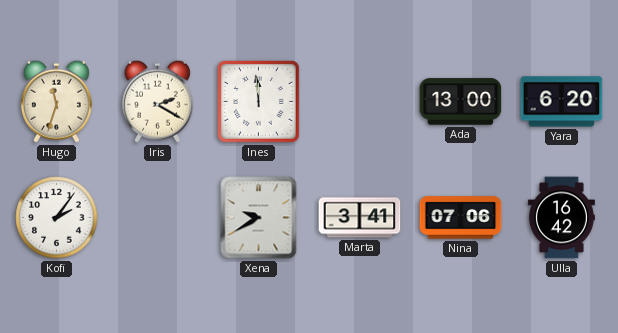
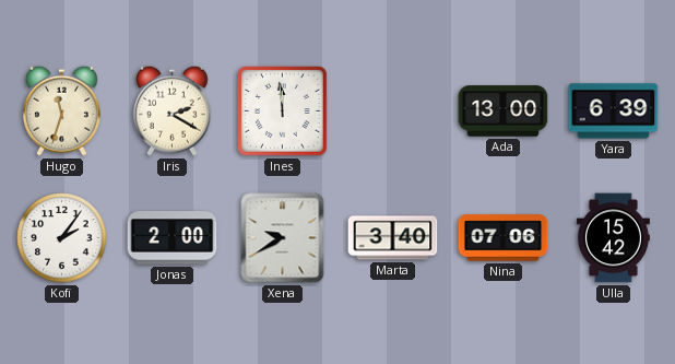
Yara: 6:20 -> 6:39
Jonas: none -> 2:00
Marta: 3:41 -> 3:40
Ulla: 16:42 -> 15:42
